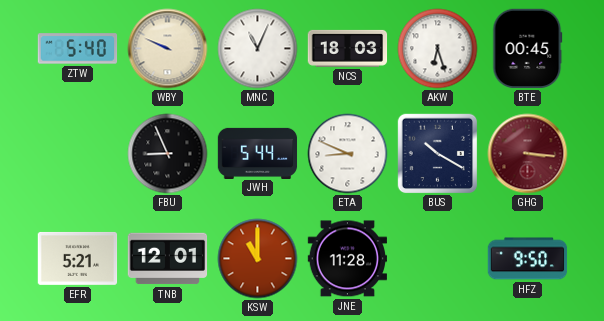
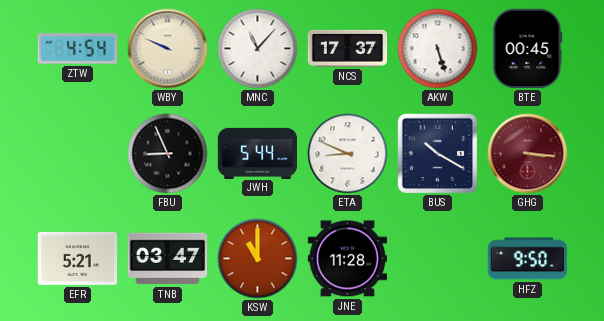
ZTW: 5:40 -> 4:54
MNC: 11:04 -> 11:07
NCS: 18:03 -> 17:37
AKW: 6:27 -> 5:27
TNB: 12:01 -> 03:47
